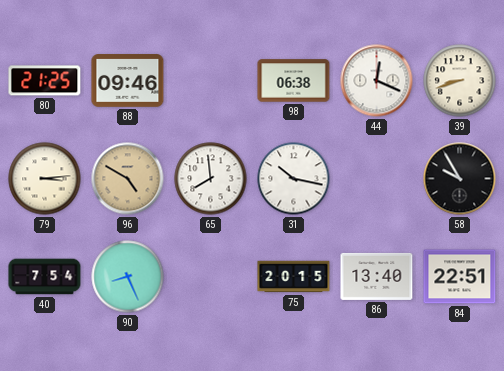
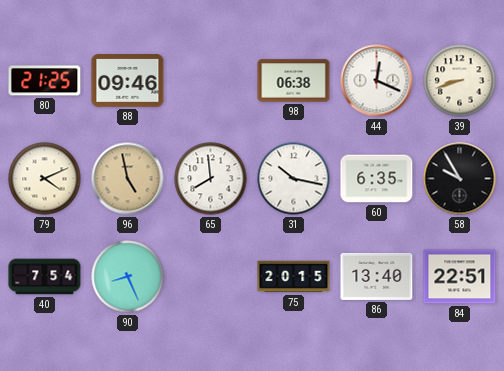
79: 3:14 -> 4:11
96: 4:50 -> 4:58
60: none -> 6:35
